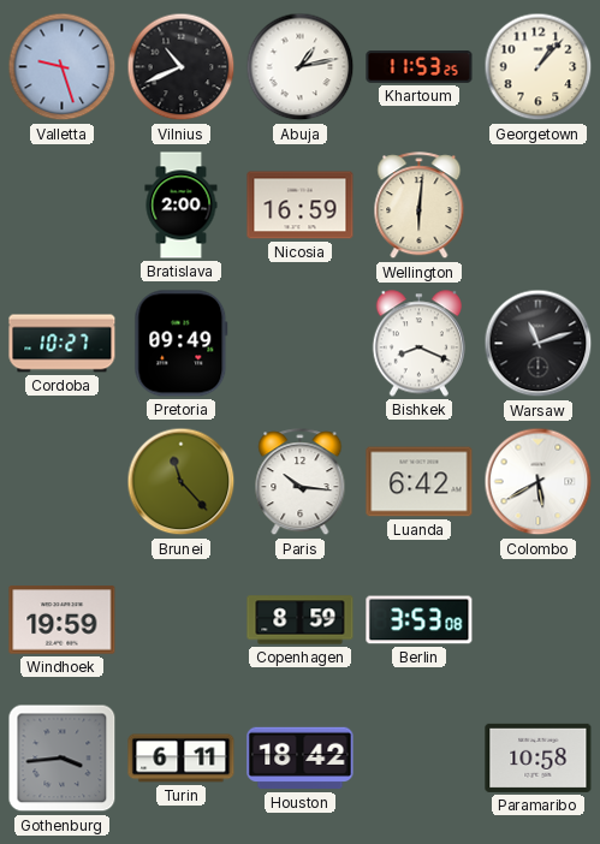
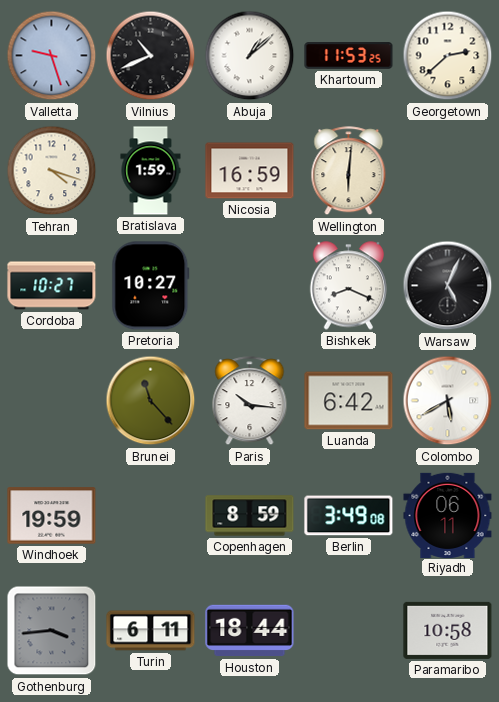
Abuja: 1:13 -> 1:08
Georgetown: 1:07 -> 2:38
Tehran: none -> 4:18
Bratislava: 2:00 -> 1:59
Pretoria: 09:49 -> 10:27
Warsaw: 11:12 -> 5:04
Berlin: 3:53 -> 3:49
Riyadh: none -> 06:11
Houston: 18:42 -> 18:44
